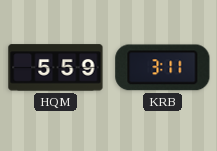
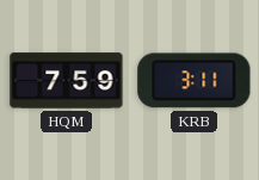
HQM: 5:59 -> 7:59
